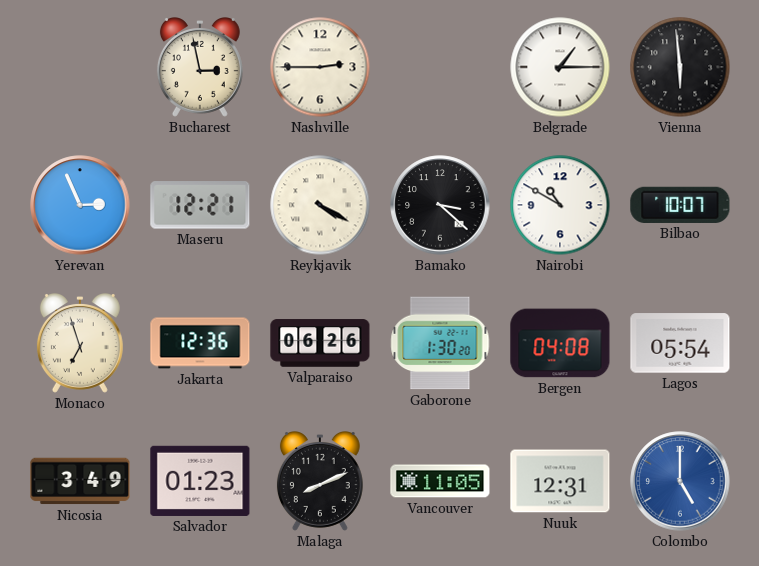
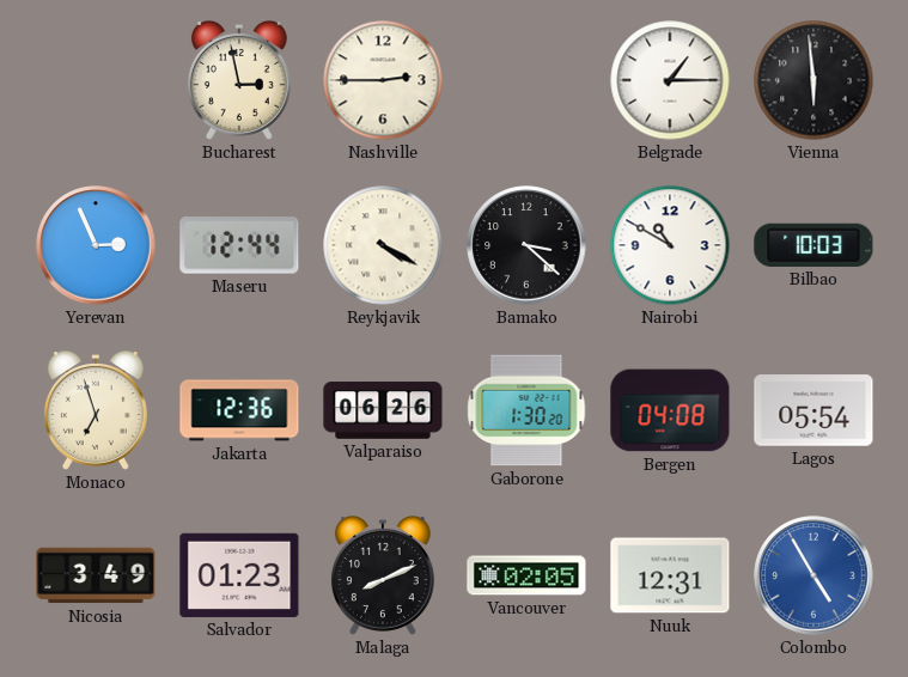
Maseru: 12:21 -> 12:44
Bilbao: 10:07 -> 10:03
Vancouver: 11:05 -> 02:05
Colombo: 5:00 -> 4:55
